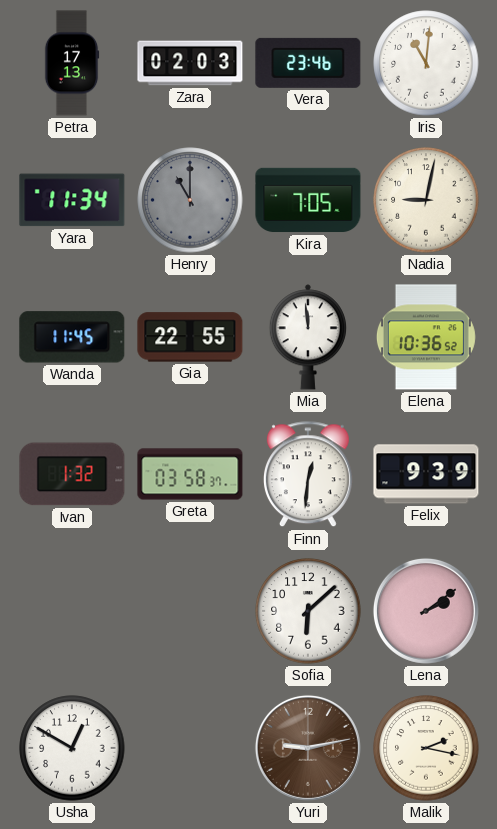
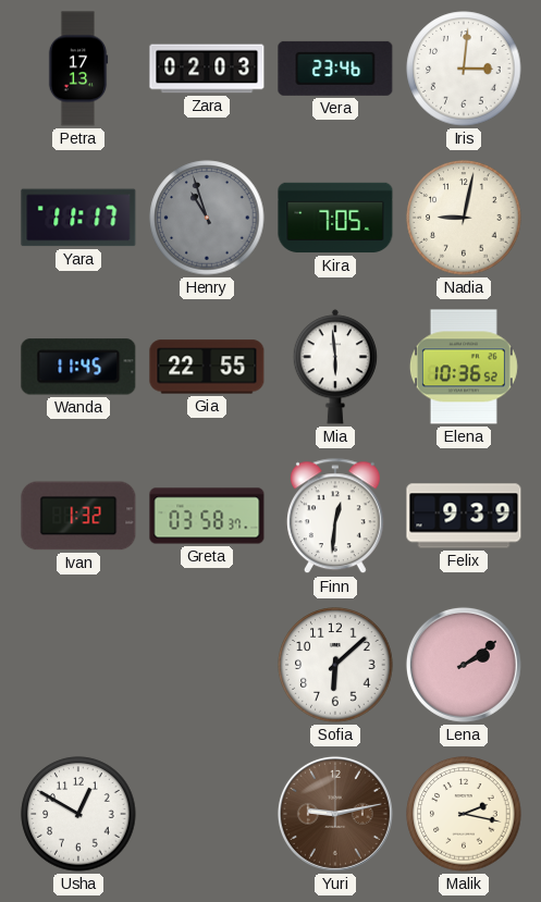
Iris: 11:01 -> 3:01
Yara: 11:34 -> 11:17
Henry: 11:00 -> 10:57
Mia: 11:59 -> 5:59
